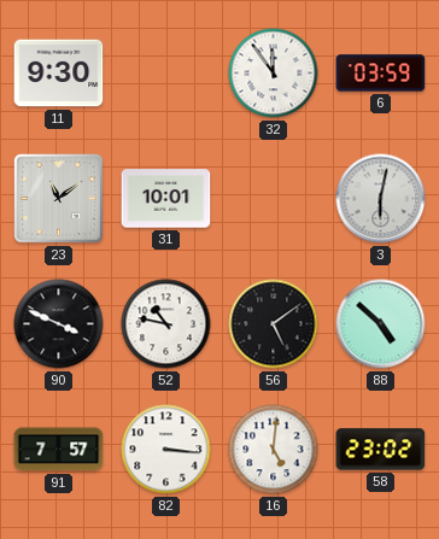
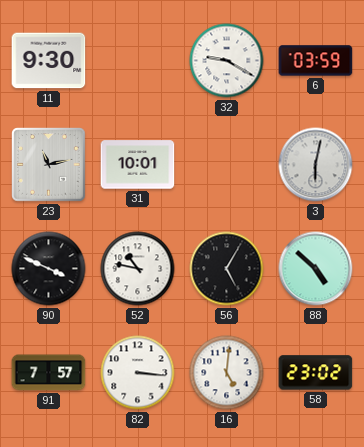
32: 11:54 -> 9:20
23: 11:09 -> 11:13
56: 5:09 -> 5:05
